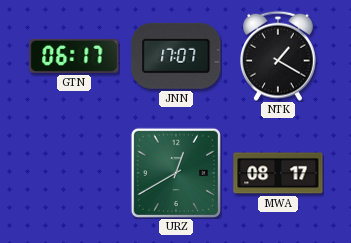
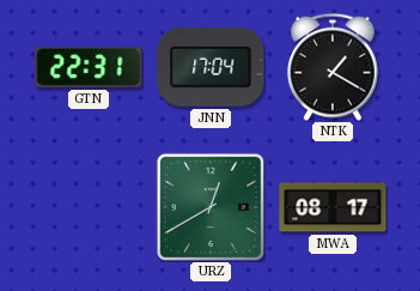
GTN: 06:17 -> 22:31
JNN: 17:07 -> 17:04
